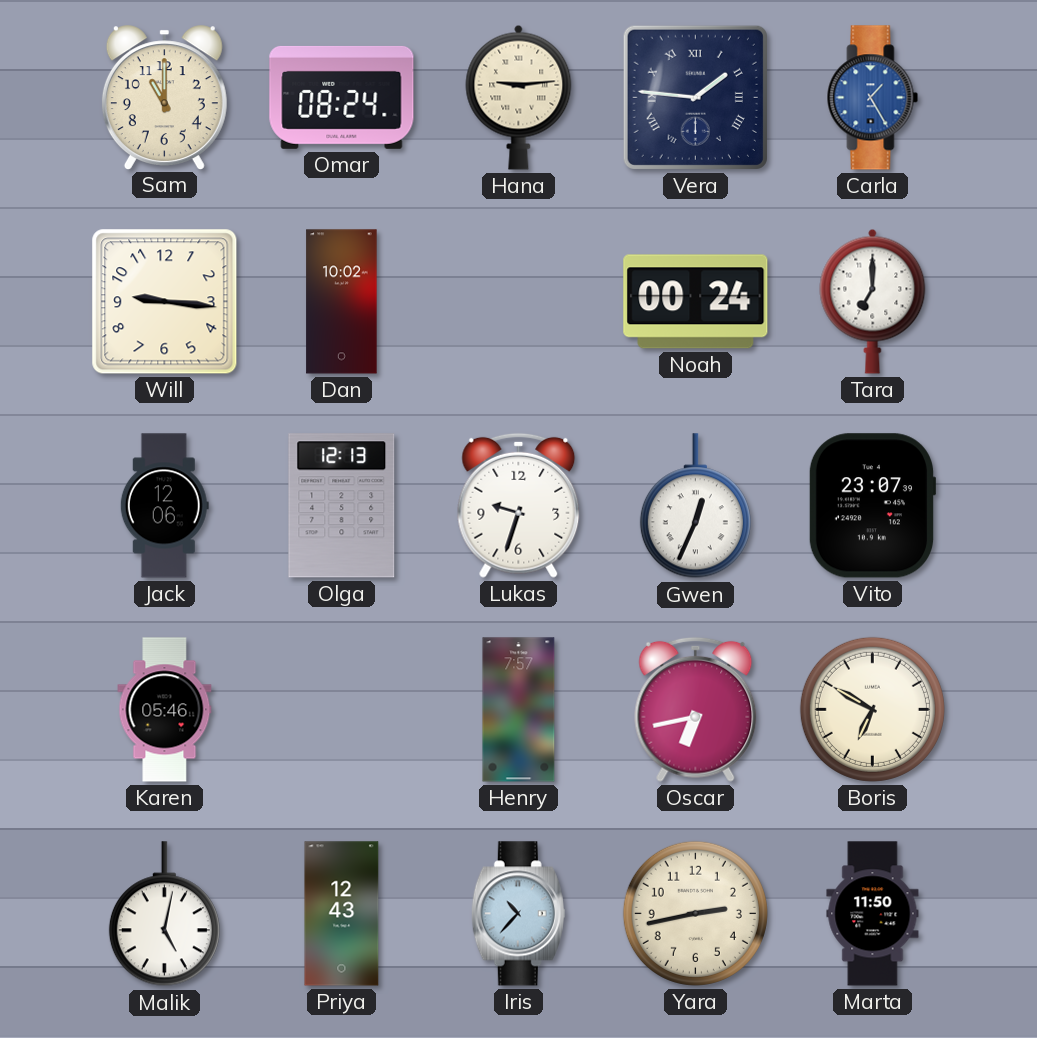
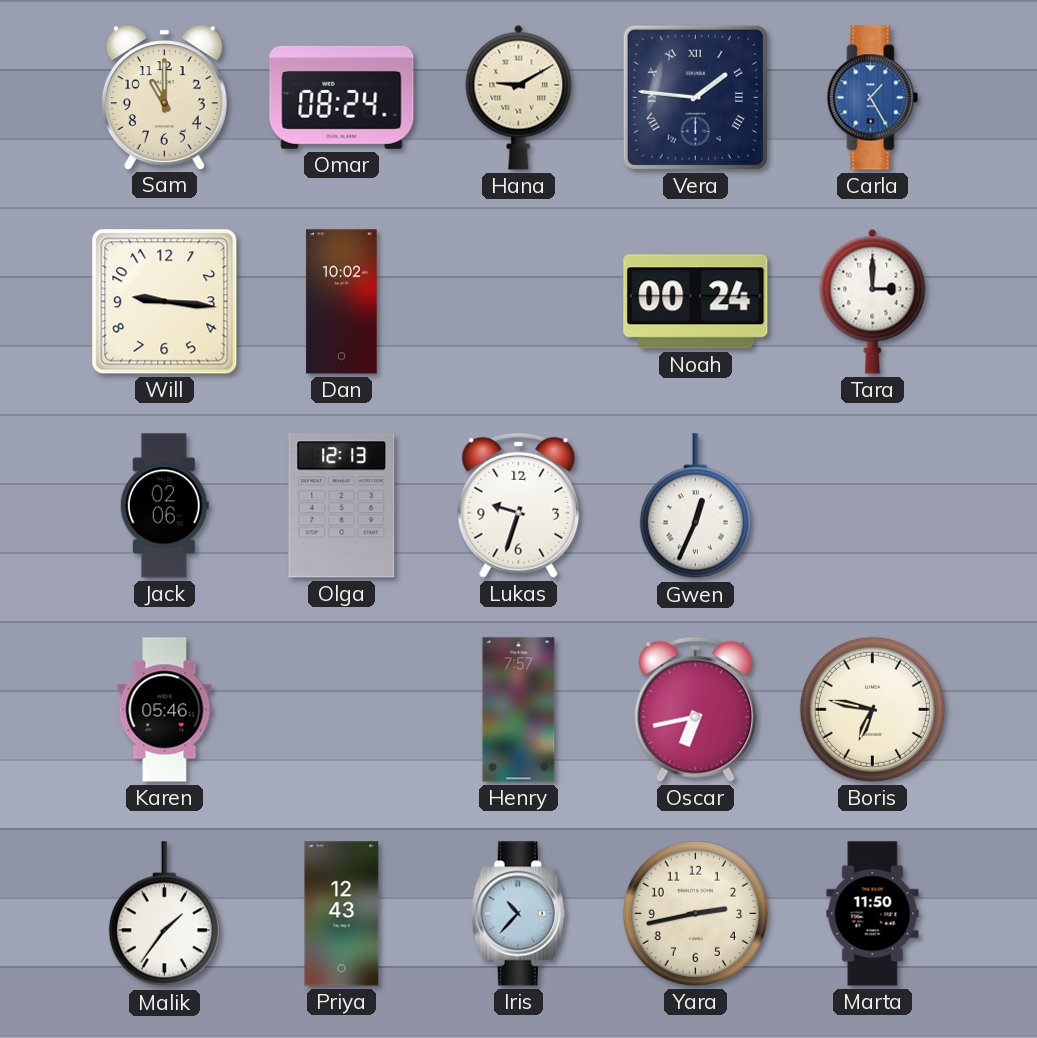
Hana: 9:14 -> 9:10
Tara: 7:00 -> 3:00
Jack: 12:06 -> 02:06
Vito: 23:07 -> none
Boris: 6:50 -> 6:47
Malik: 5:02 -> 1:36
